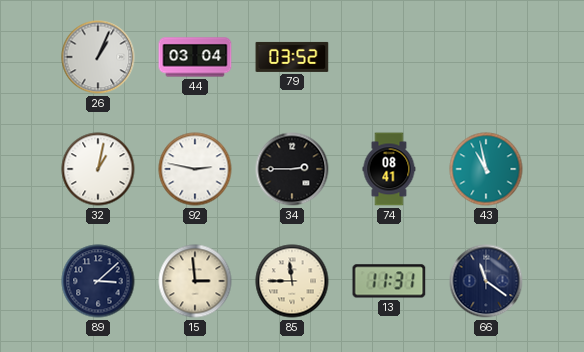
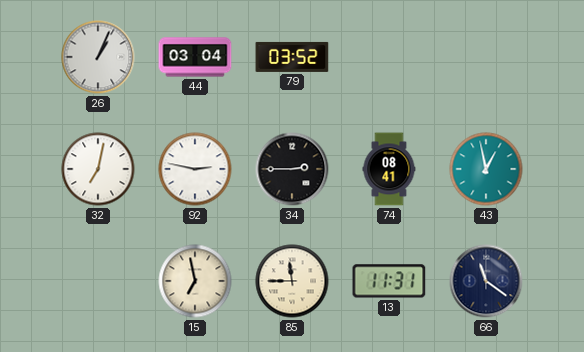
32: 1:02 -> 7:02
43: 10:58 -> 12:58
89: 3:08 -> none
15: 2:59 -> 6:58
